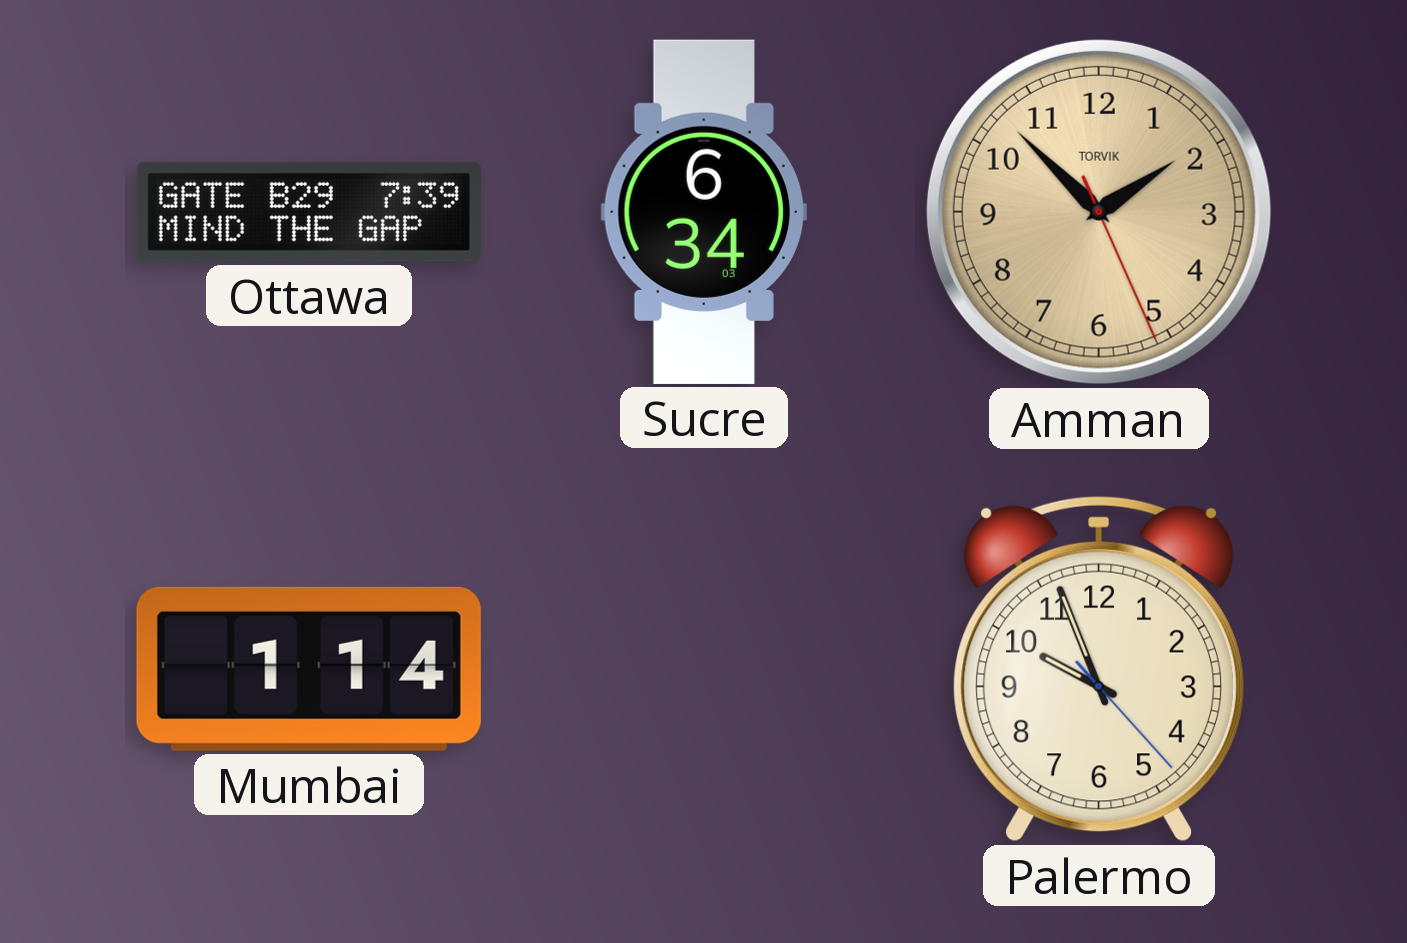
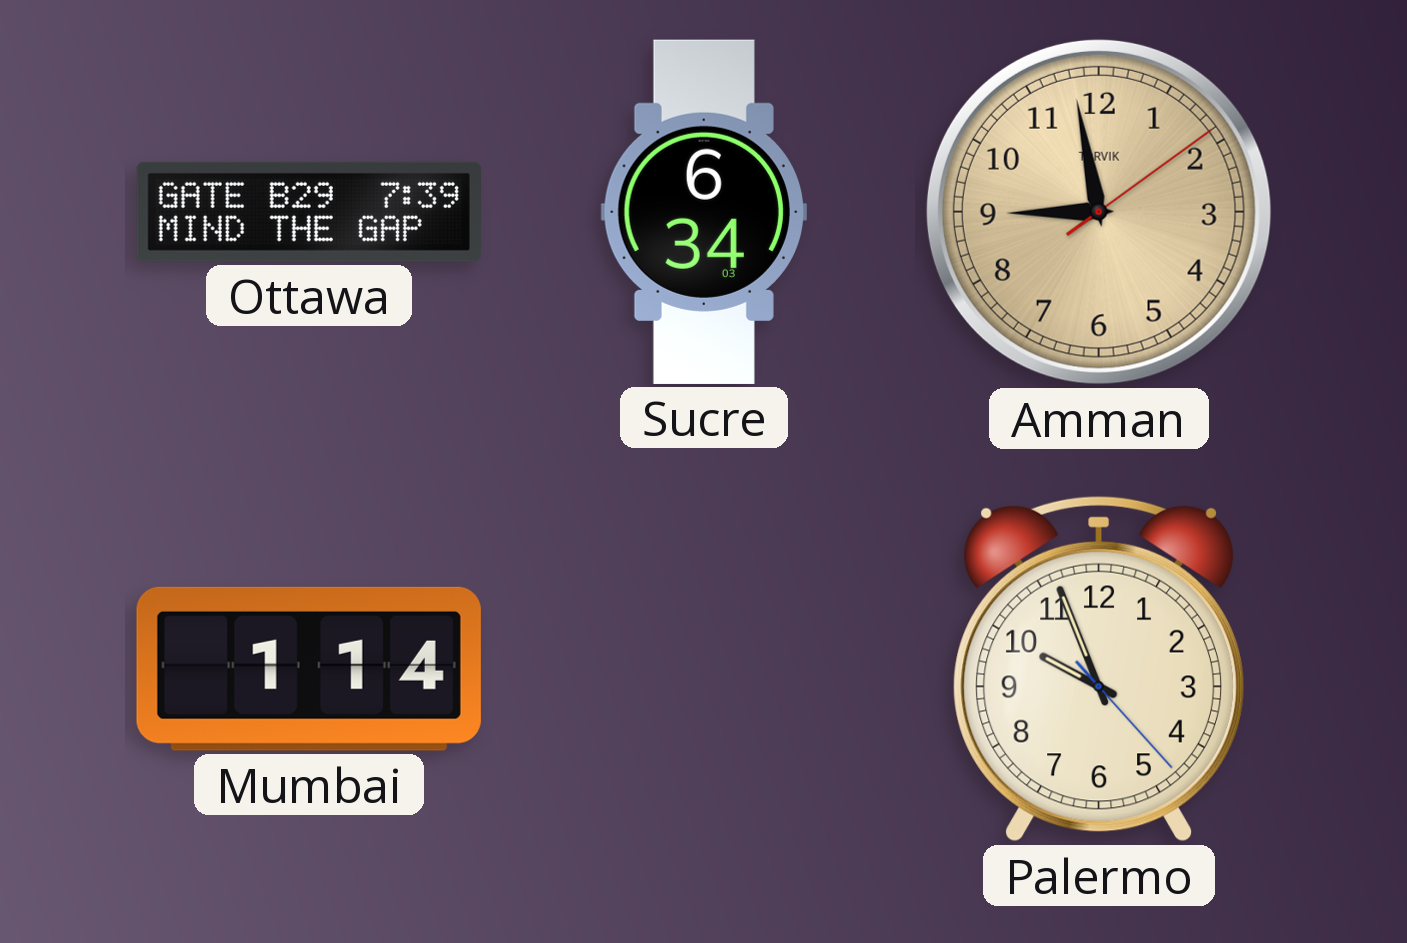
Amman: 1:52 -> 8:58
